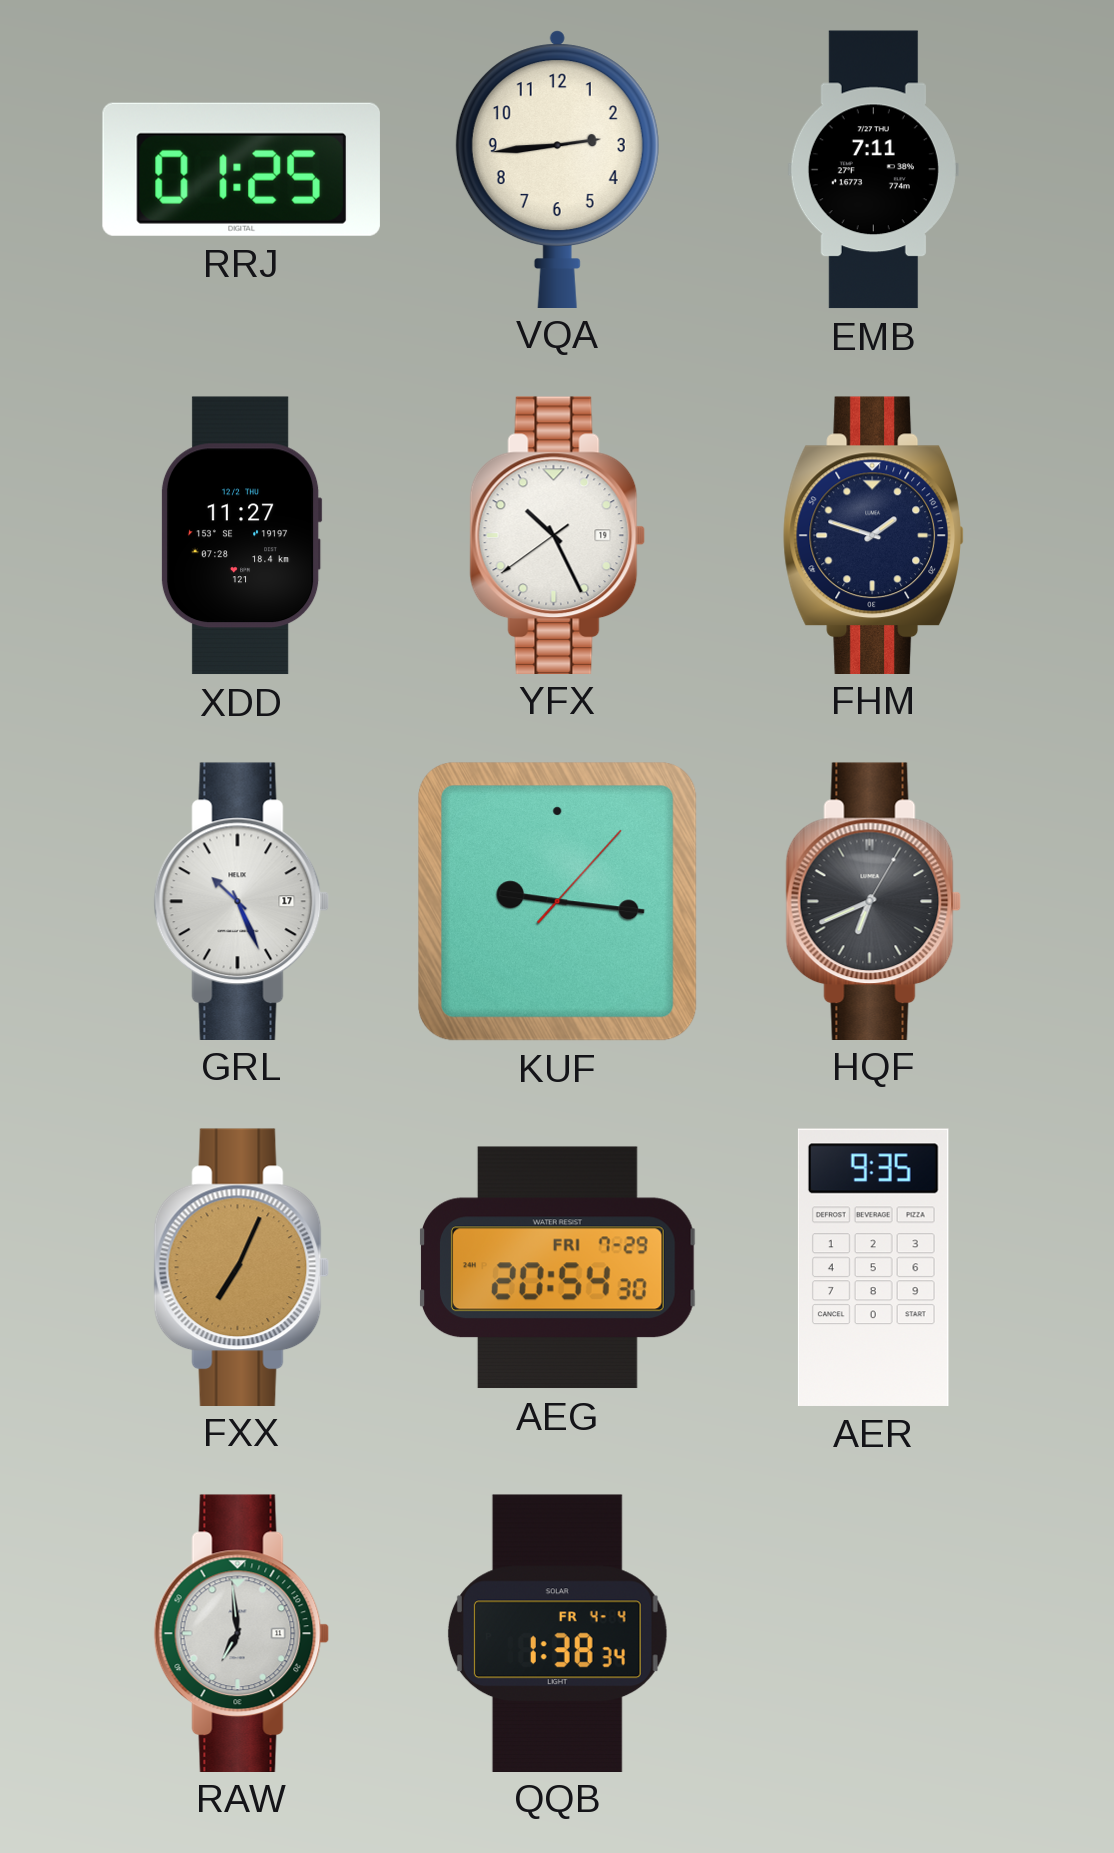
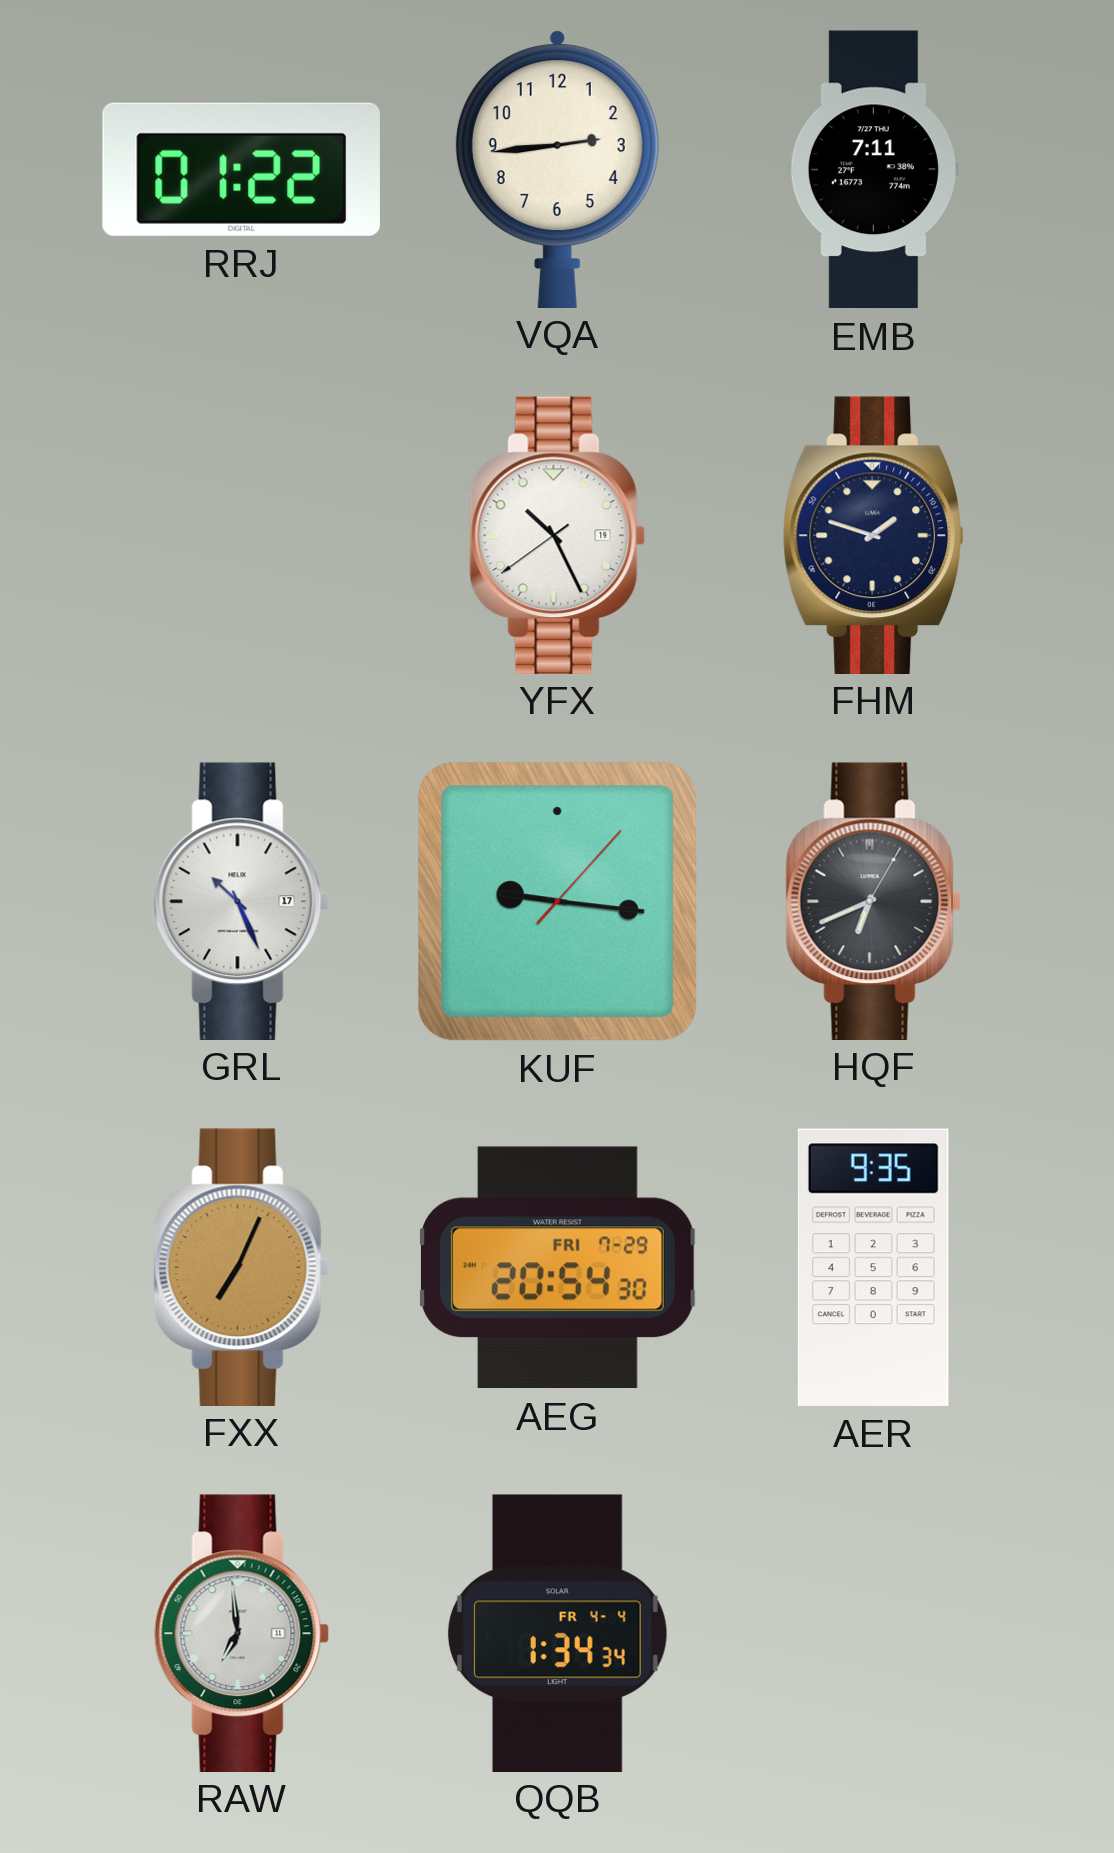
RRJ: 01:25 -> 01:22
XDD: 11:27 -> none
QQB: 1:38 -> 1:34
